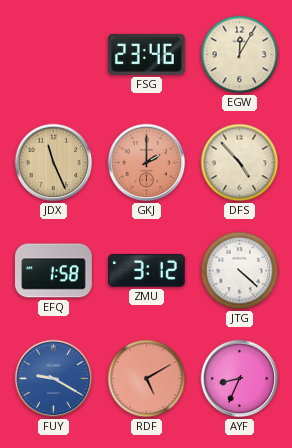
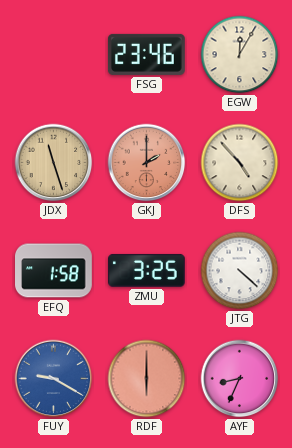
JDX: 11:26 -> 11:27
ZMU: 3:12 -> 3:25
RDF: 5:10 -> 6:00
